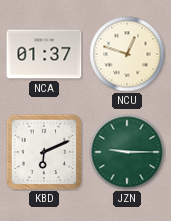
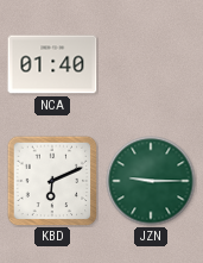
NCA: 01:37 -> 01:40
NCU: 12:48 -> none
